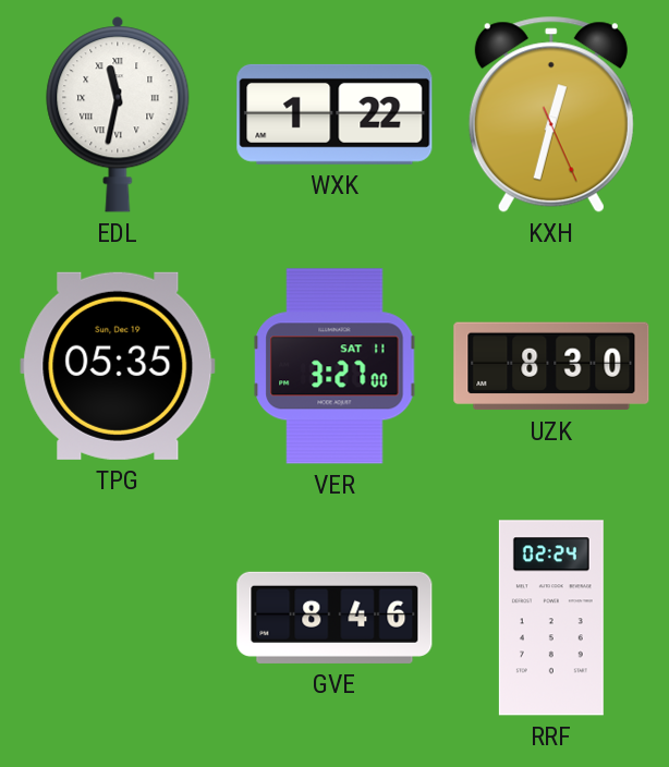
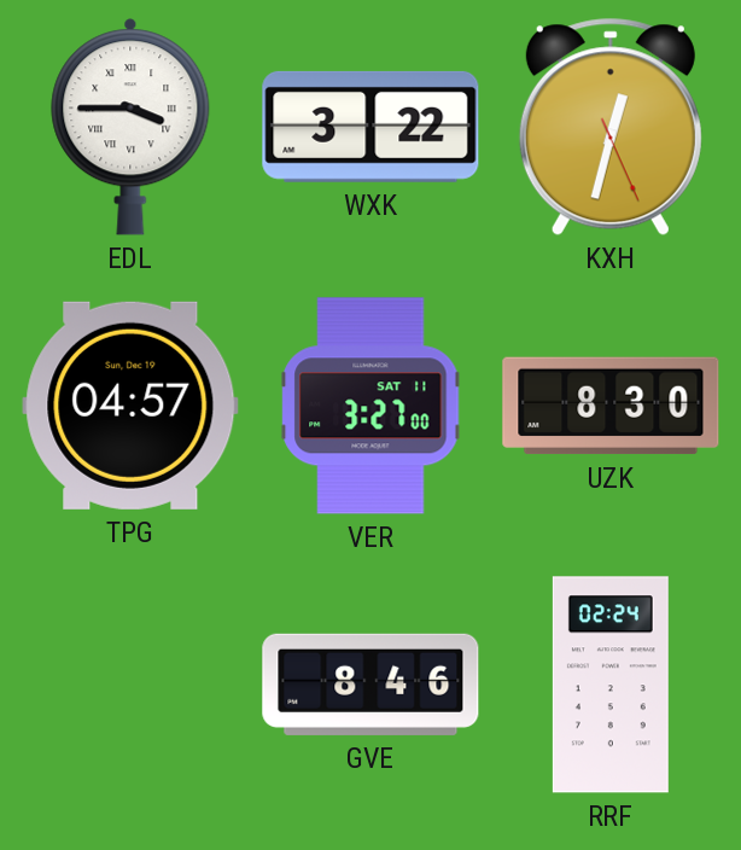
EDL: 11:32 -> 3:45
WXK: 1:22 -> 3:22
TPG: 05:35 -> 04:57
